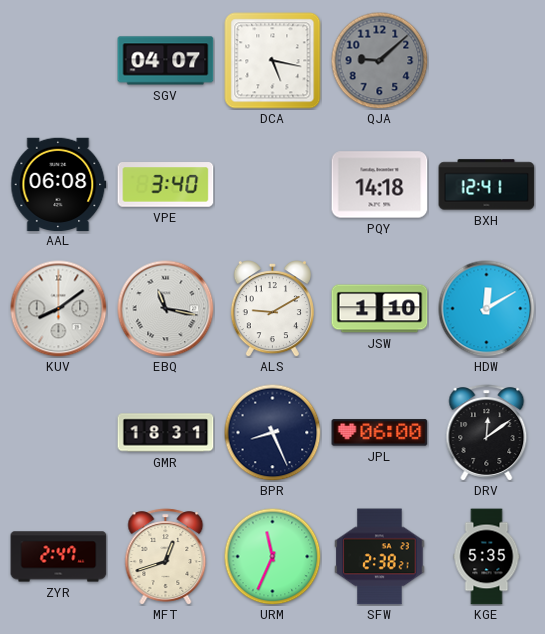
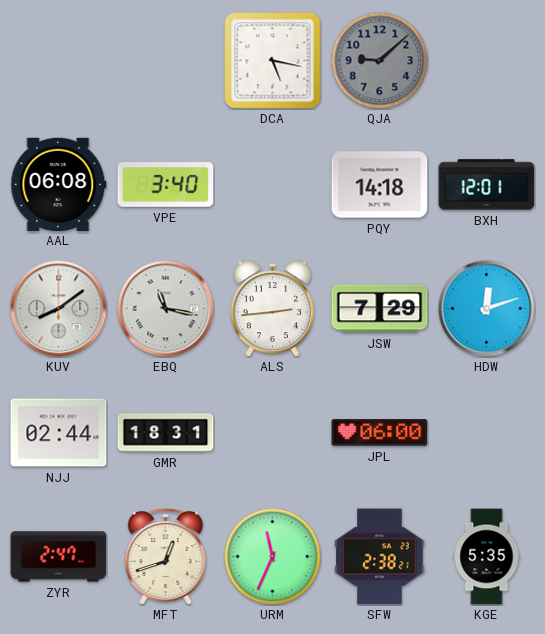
SGV: 04:07 -> none
BXH: 12:41 -> 12:01
ALS: 9:10 -> 2:44
JSW: 1:10 -> 7:29
HDW: 12:10 -> 12:12
NJJ: none -> 02:44
BPR: 8:26 -> none
DRV: 12:09 -> none
